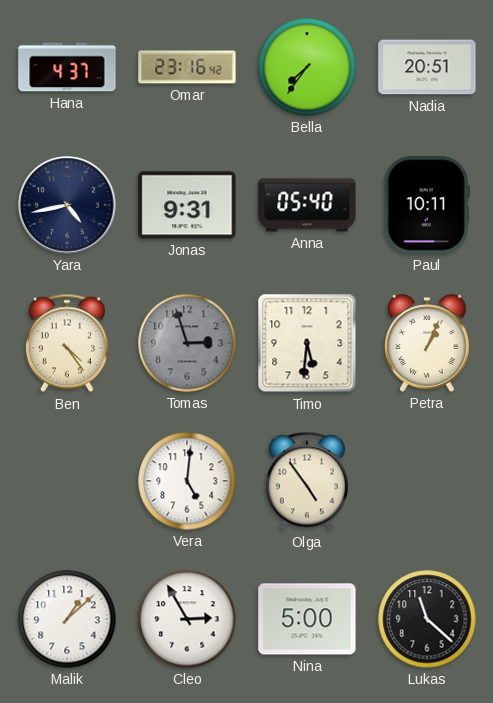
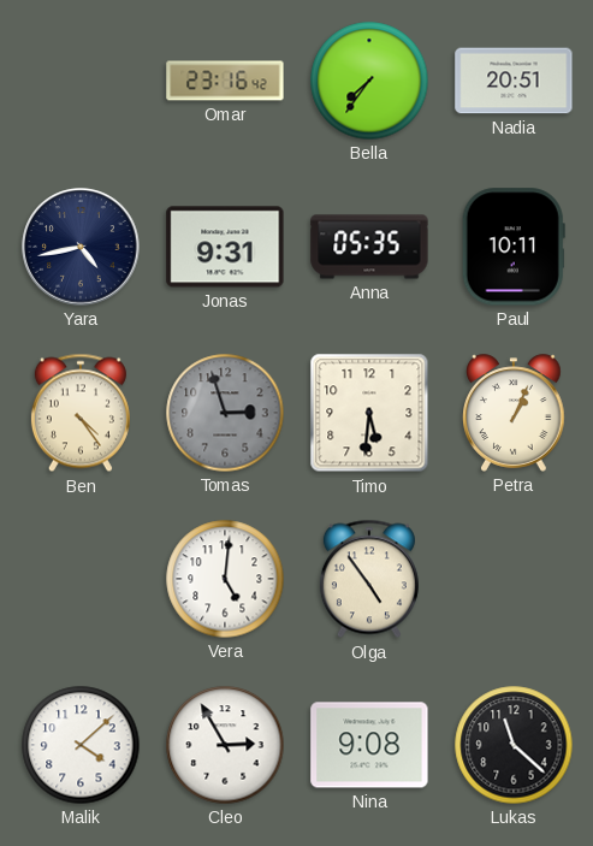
Hana: 4:37 -> none
Anna: 05:40 -> 05:35
Malik: 1:08 -> 4:08
Nina: 5:00 -> 9:08
